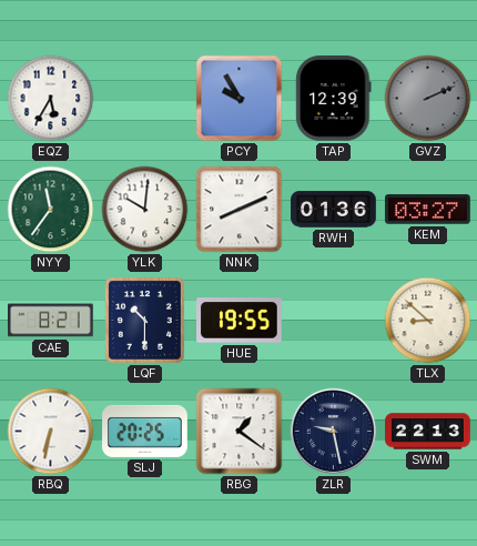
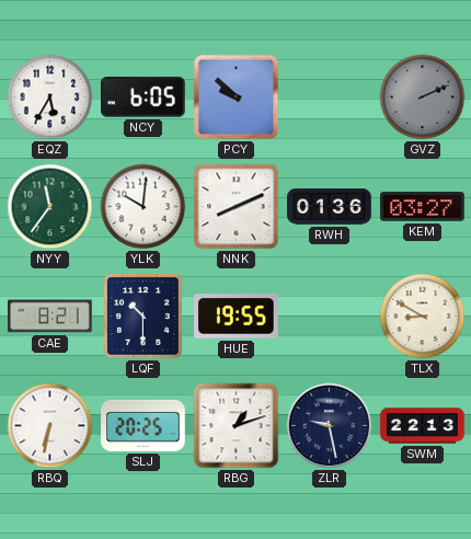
NCY: none -> 6:05
PCY: 9:55 -> 9:52
TAP: 12:39 -> none
TLX: 8:52 -> 8:50
RBG: 1:21 -> 1:12
